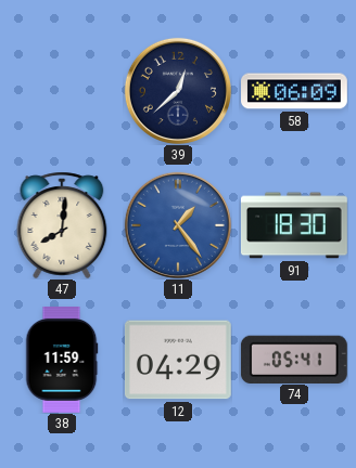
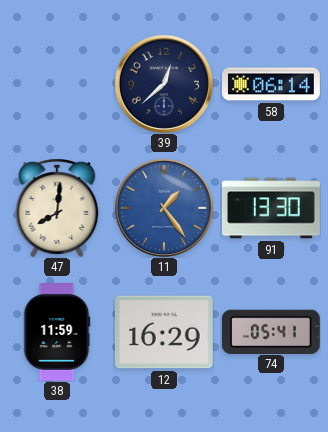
58: 06:09 -> 06:14
91: 18:30 -> 13:30
12: 04:29 -> 16:29
